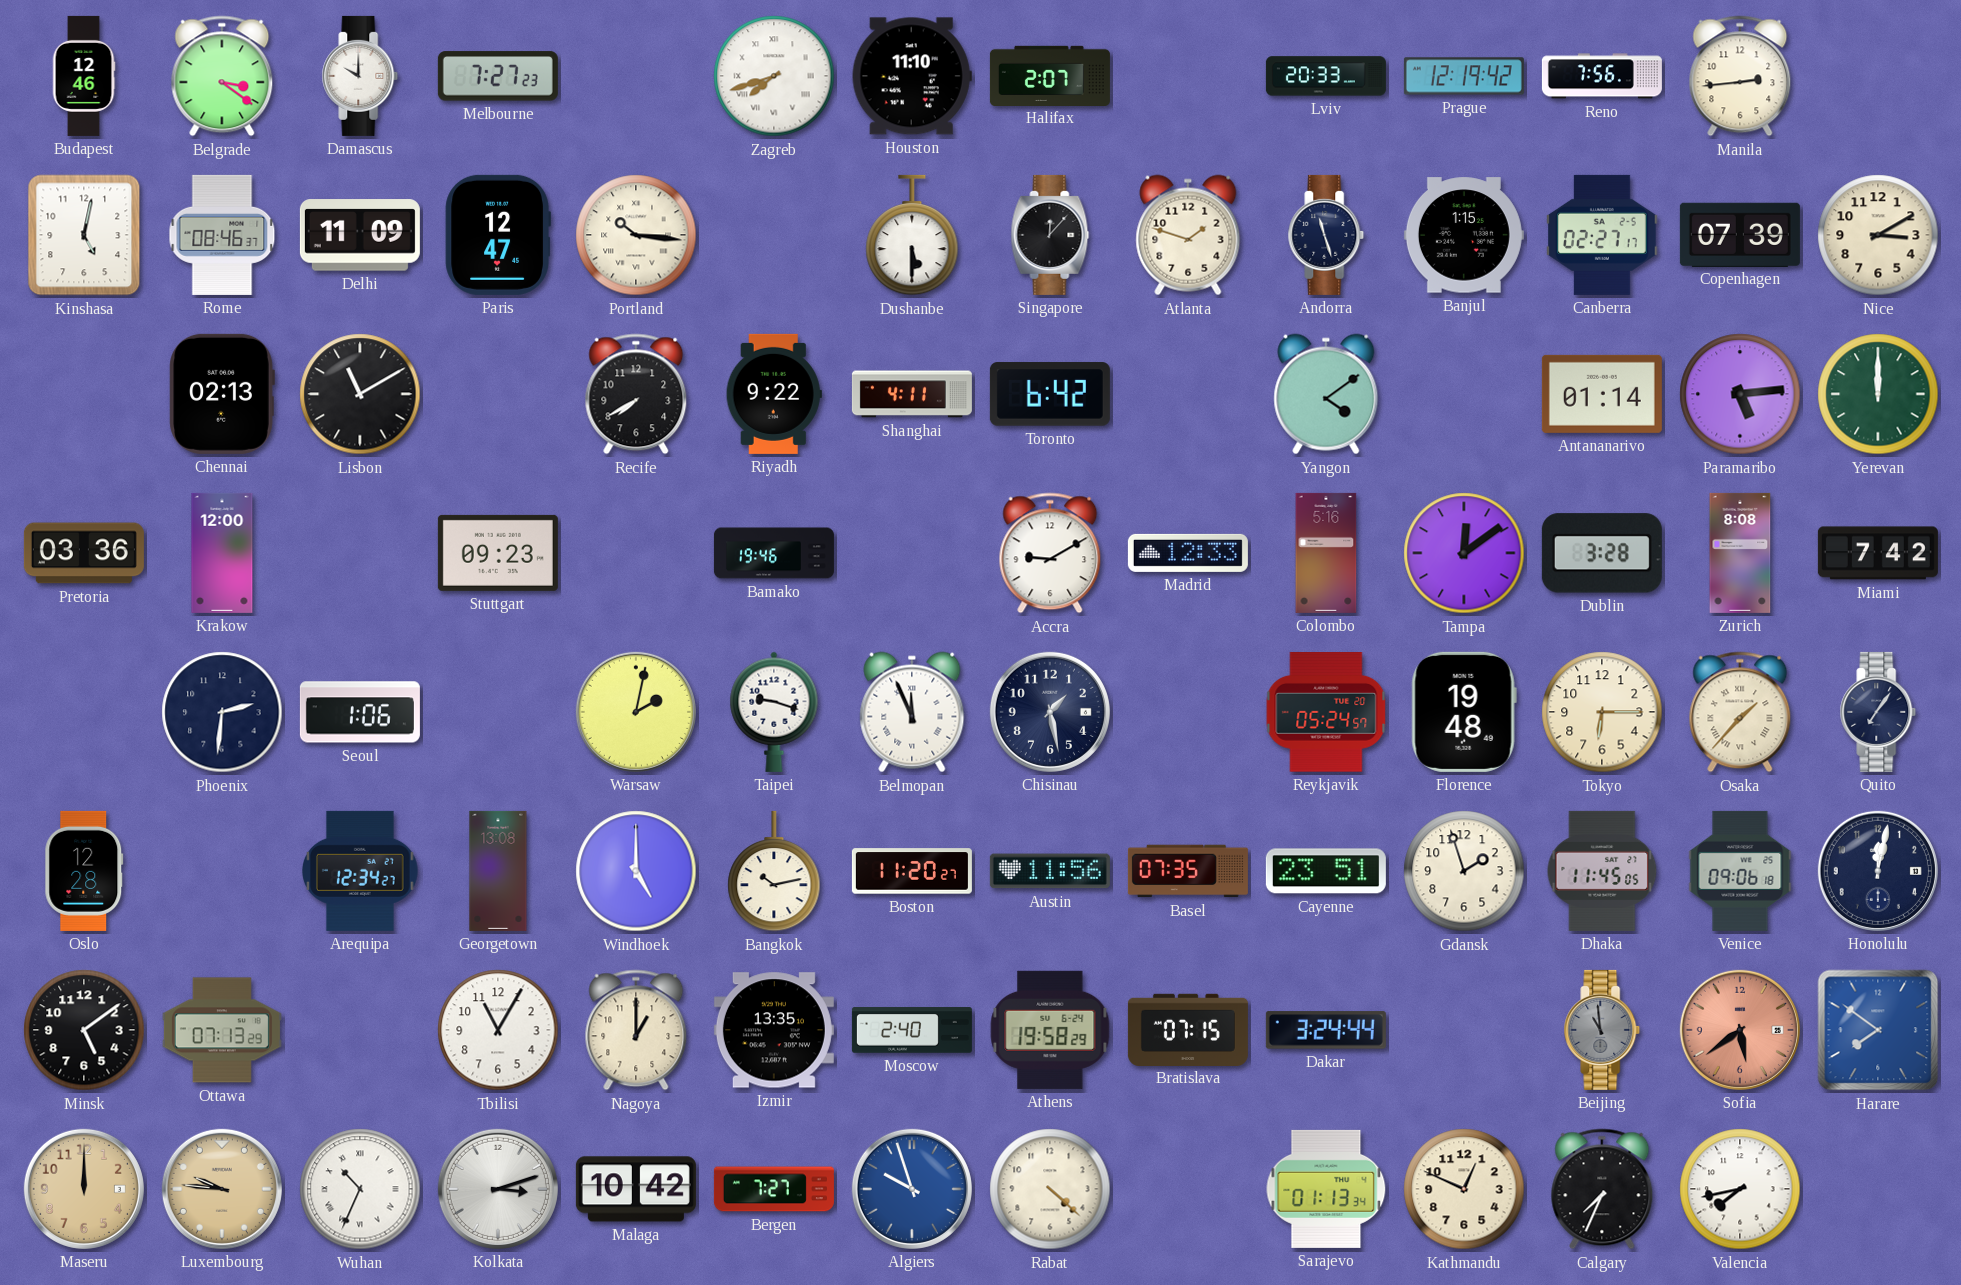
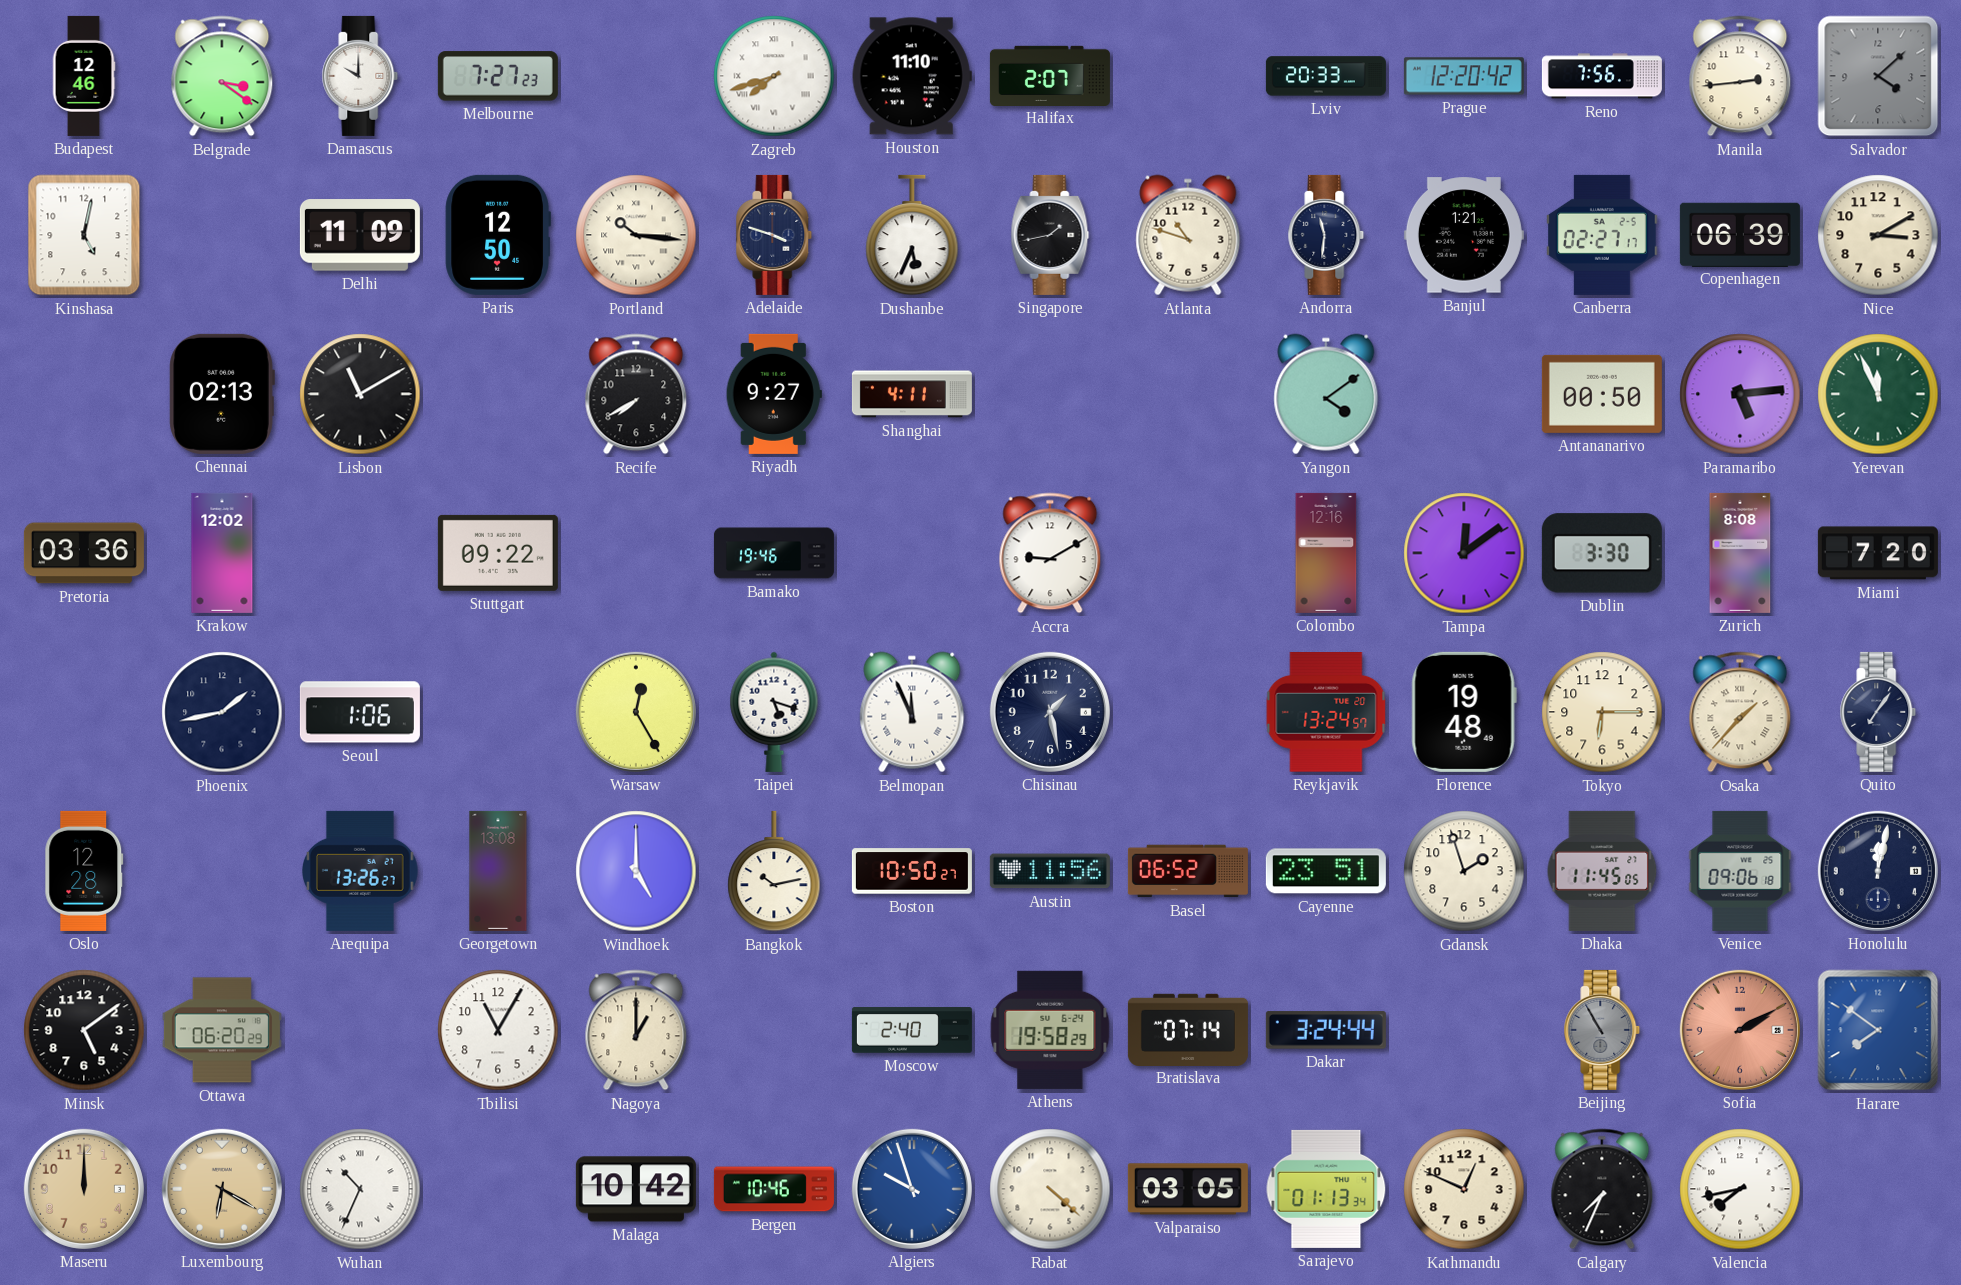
Prague: 12:19 -> 12:20
Salvador: none -> 4:08
Rome: 08:46 -> none
Paris: 12:47 -> 12:50
Adelaide: none -> 3:48
Dushanbe: 5:30 -> 5:34
Singapore: 12:07 -> 1:43
Atlanta: 1:48 -> 10:48
Andorra: 11:27 -> 11:31
Banjul: 1:15 -> 1:21
Copenhagen: 07:39 -> 06:39
Riyadh: 9:22 -> 9:27
Toronto: 6:42 -> none
Antananarivo: 01:14 -> 00:50
Yerevan: 12:00 -> 11:56
Krakow: 12:00 -> 12:02
Stuttgart: 09:23 -> 09:22
Madrid: 12:33 -> none
Colombo: 5:16 -> 12:16
Dublin: 3:28 -> 3:30
Miami: 7:42 -> 7:20
Phoenix: 2:31 -> 1:43
Warsaw: 2:02 -> 12:25
Taipei: 9:18 -> 5:18
Reykjavik: 05:24 -> 13:24
Arequipa: 12:34 -> 13:26
Boston: 11:20 -> 10:50
Basel: 07:35 -> 06:52
Ottawa: 07:13 -> 06:20
Izmir: 13:35 -> none
Bratislava: 07:15 -> 07:14
Beijing: 10:59 -> 10:55
Sofia: 5:39 -> 2:10
Luxembourg: 9:46 -> 6:20
Kolkata: 3:12 -> none
Bergen: 7:27 -> 10:46
Valparaiso: none -> 03:05
